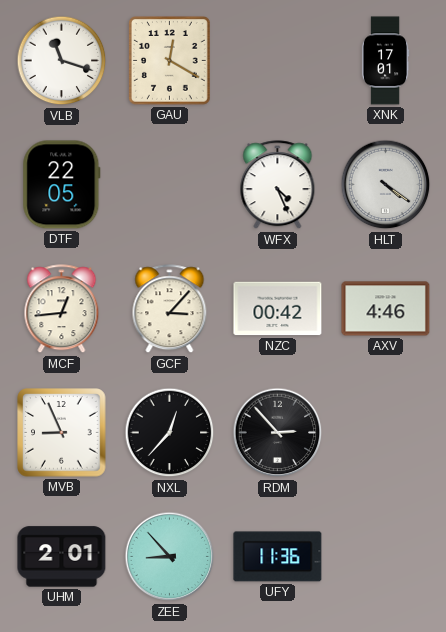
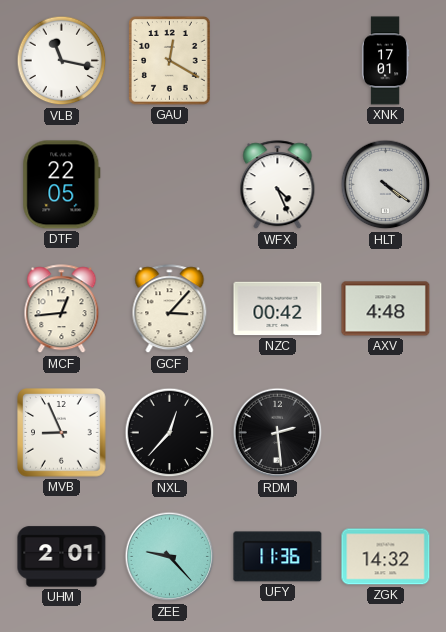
VLB: 11:18 -> 11:17
AXV: 4:46 -> 4:48
RDM: 2:53 -> 2:29
ZEE: 8:53 -> 9:23
ZGK: none -> 14:32
